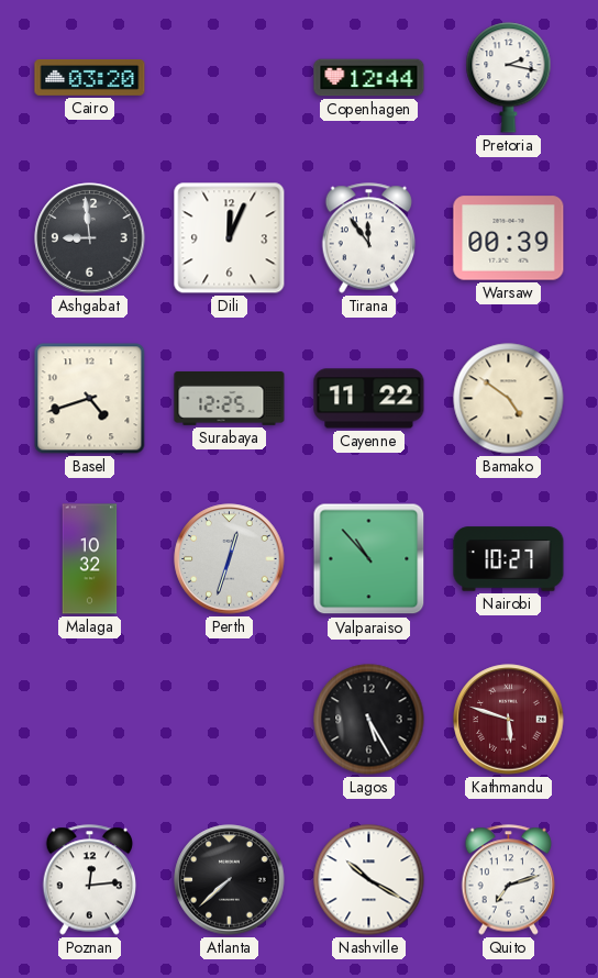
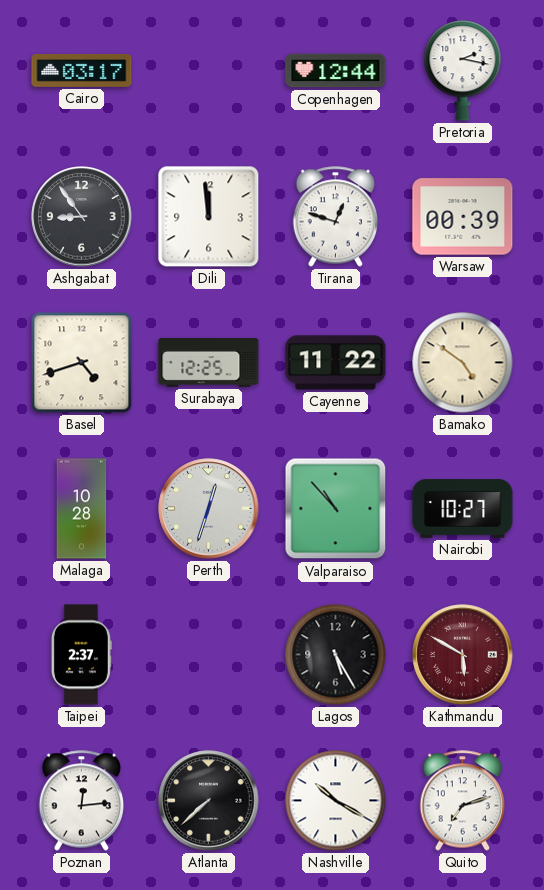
Cairo: 03:20 -> 03:17
Ashgabat: 8:59 -> 8:54
Dili: 12:04 -> 11:59
Tirana: 11:54 -> 12:48
Malaga: 10:32 -> 10:28
Taipei: none -> 2:37
Kathmandu: 5:48 -> 5:50
